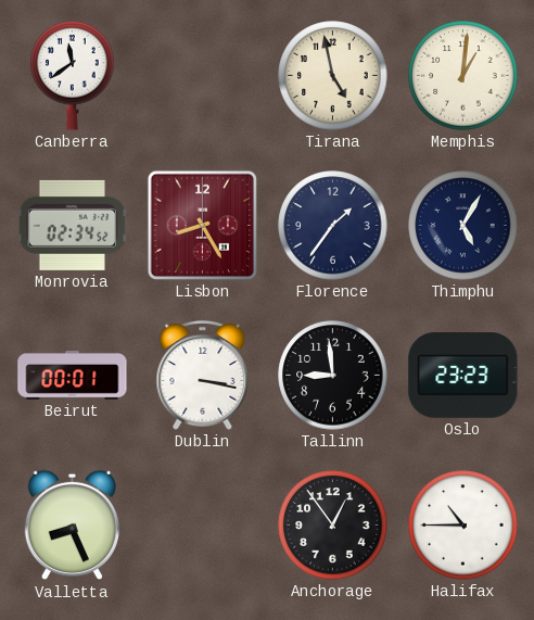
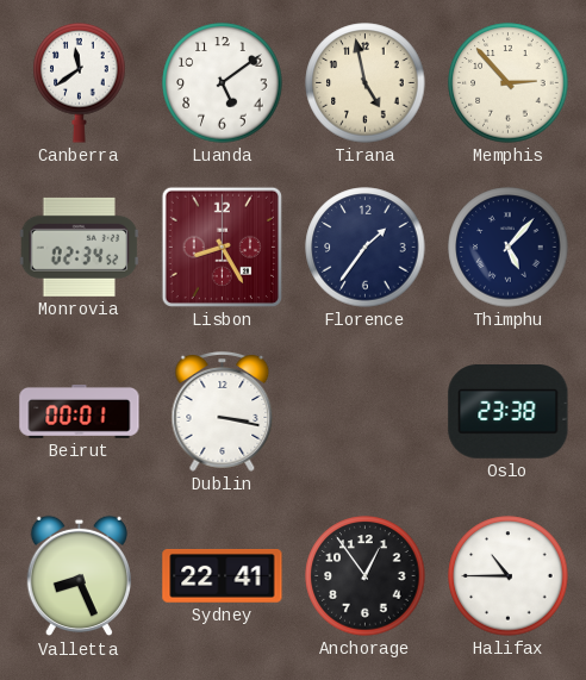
Luanda: none -> 5:09
Memphis: 1:01 -> 2:53
Thimphu: 5:05 -> 5:07
Tallinn: 8:59 -> none
Oslo: 23:23 -> 23:38
Sydney: none -> 22:41
